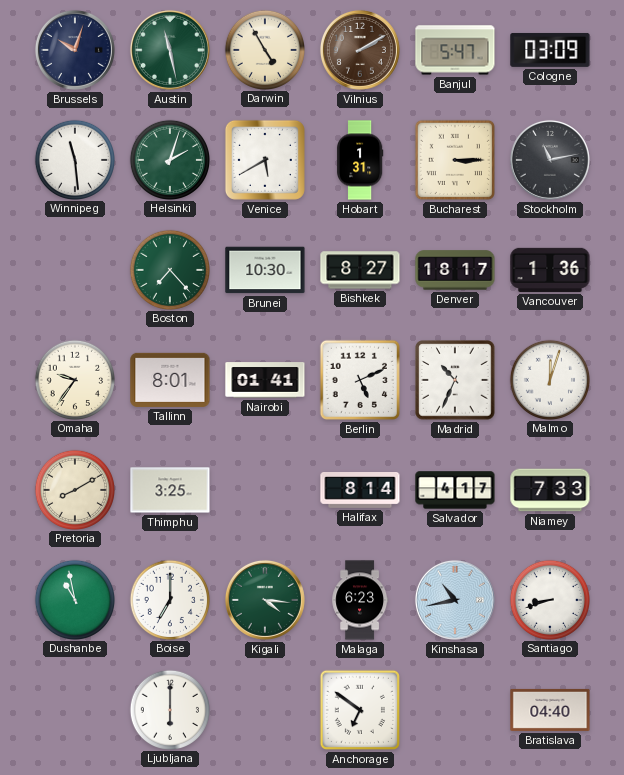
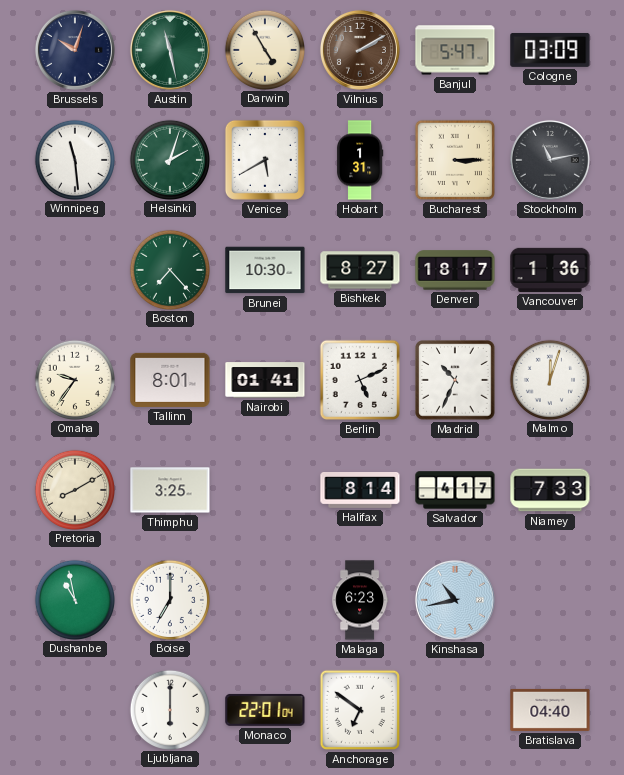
Kigali: 4:16 -> none
Santiago: 8:42 -> none
Monaco: none -> 22:01
